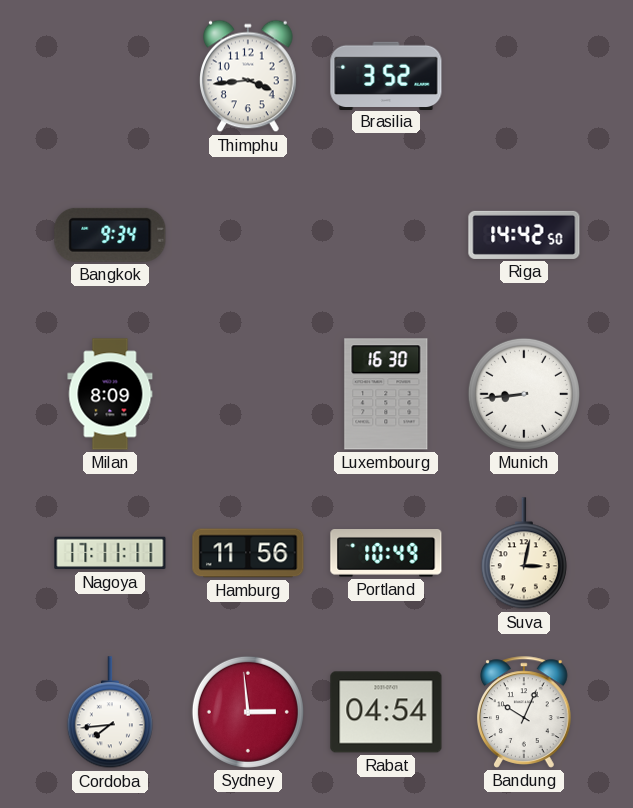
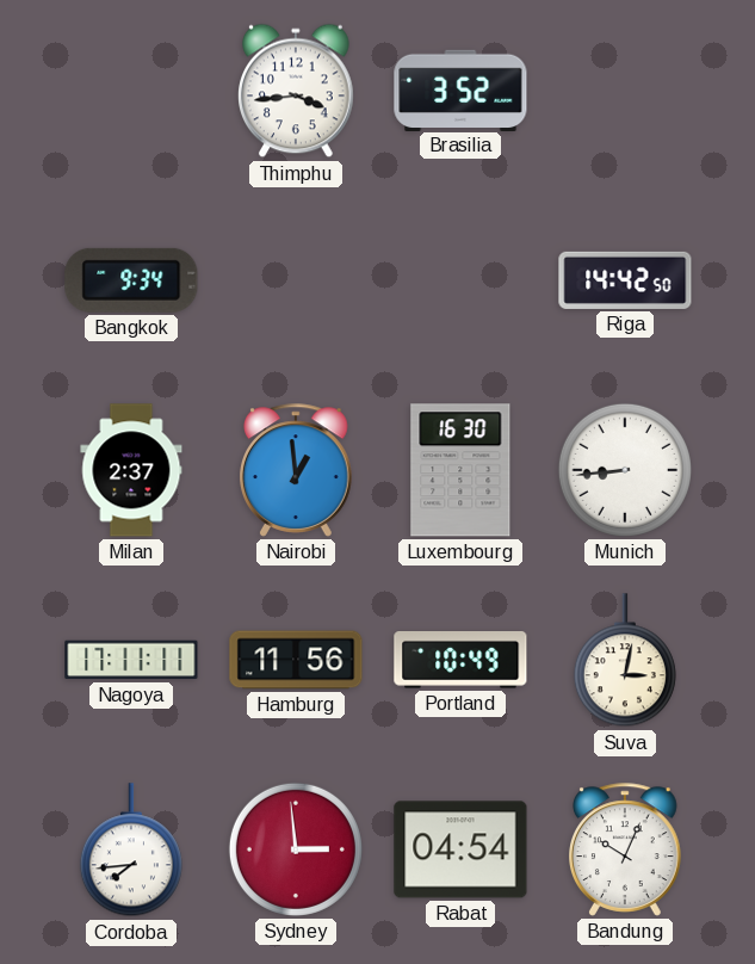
Milan: 8:09 -> 2:37
Nairobi: none -> 12:59
